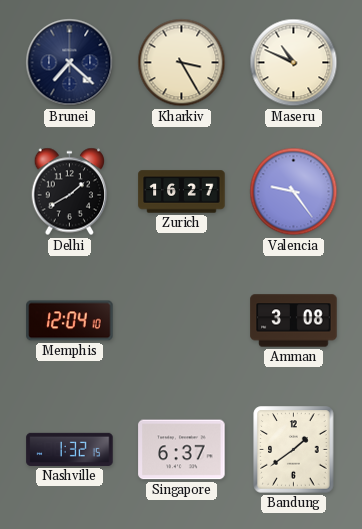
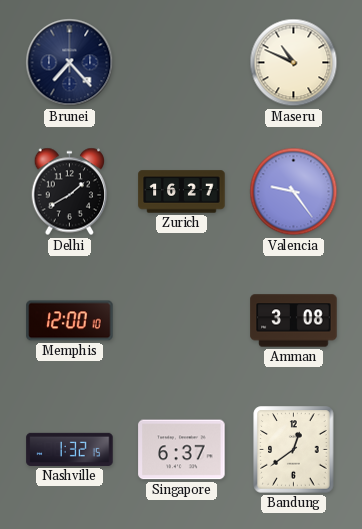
Brunei: 7:22 -> 7:23
Kharkiv: 3:25 -> none
Memphis: 12:04 -> 12:00
Bandung: 1:39 -> 12:39
